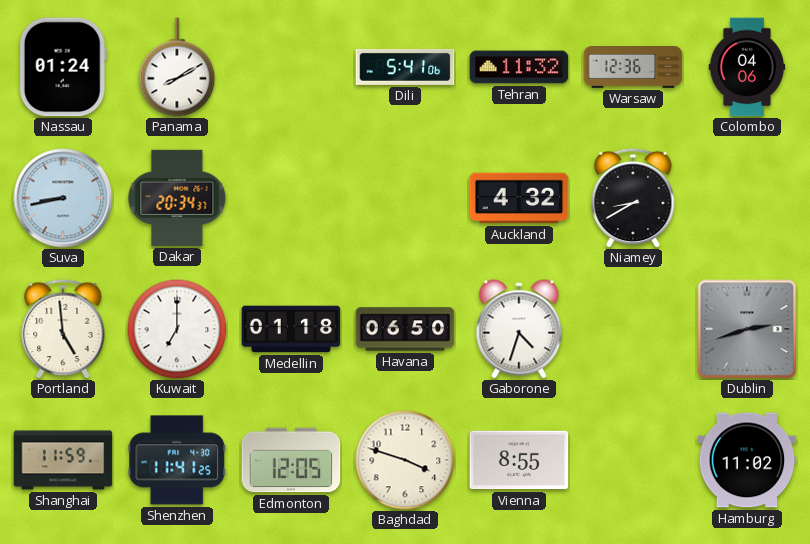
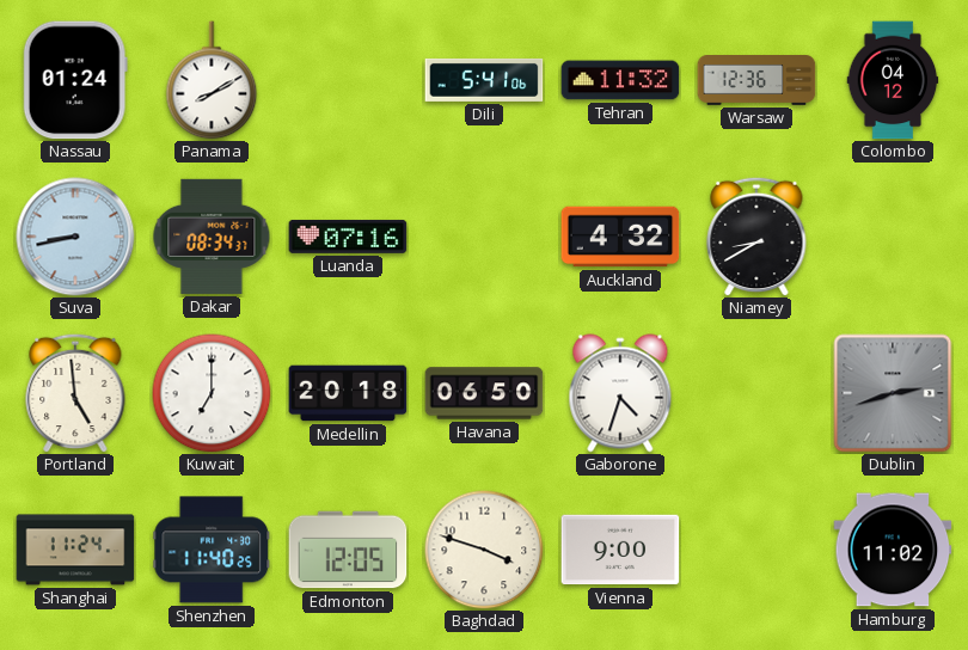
Colombo: 04:06 -> 04:12
Dakar: 20:34 -> 08:34
Luanda: none -> 07:16
Medellin: 01:18 -> 20:18
Shanghai: 11:59 -> 11:24
Shenzhen: 11:41 -> 11:40
Vienna: 8:55 -> 9:00
